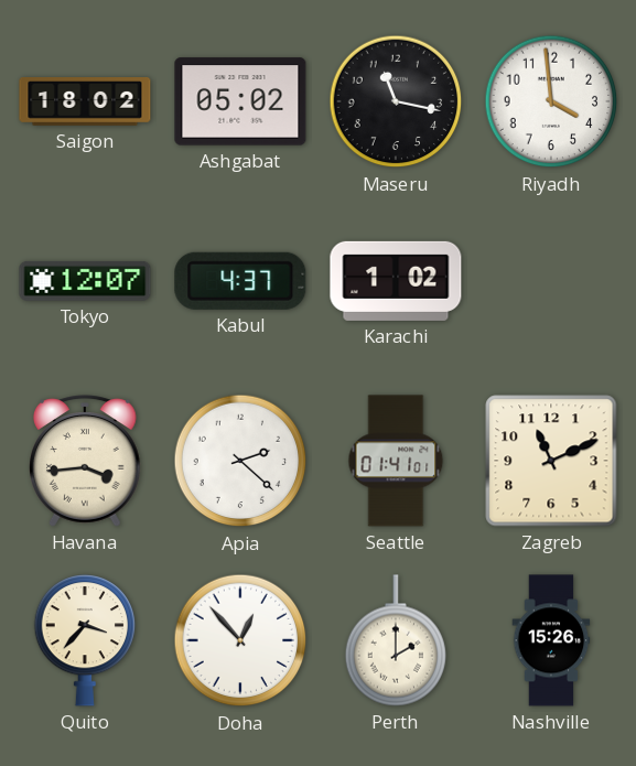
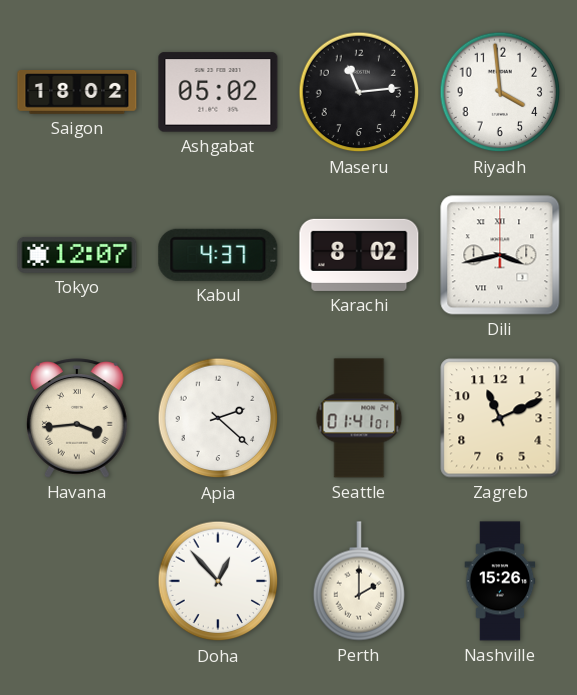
Maseru: 11:17 -> 11:14
Karachi: 1:02 -> 8:02
Dili: none -> 3:43
Quito: 3:37 -> none
